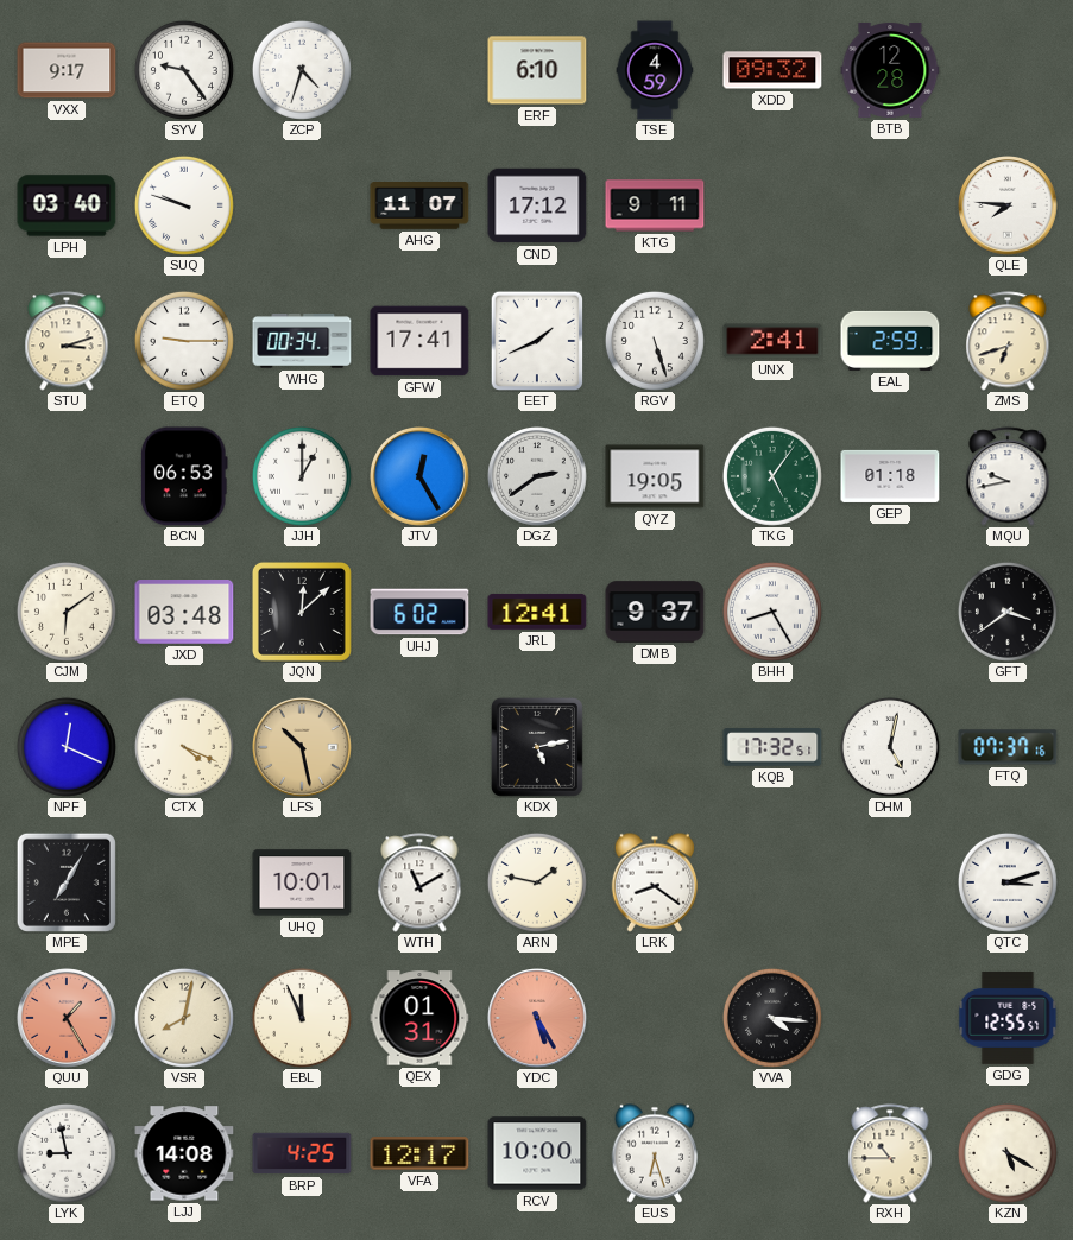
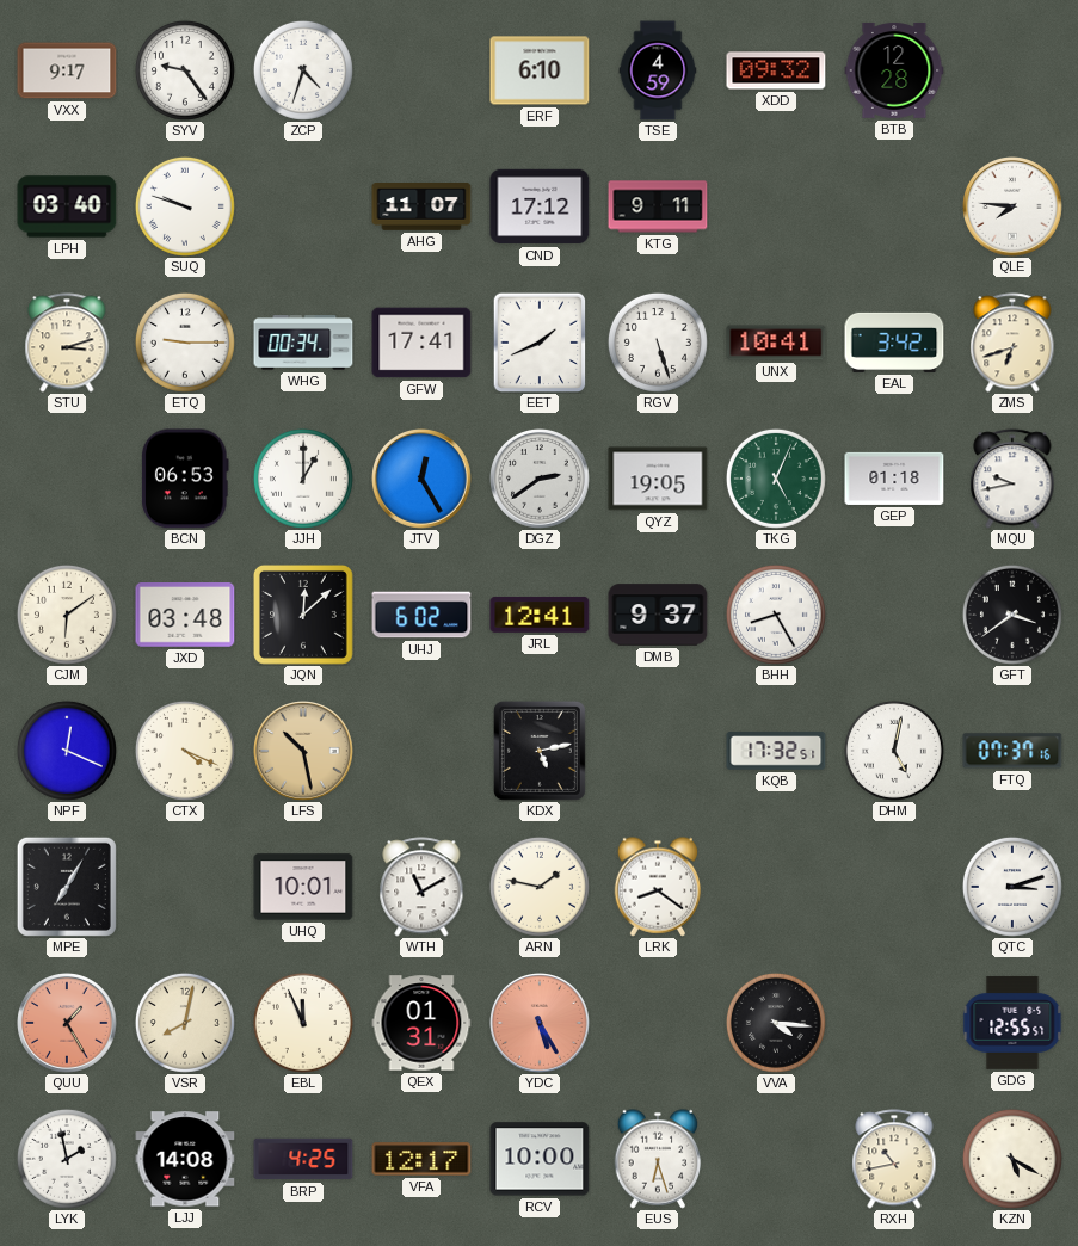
UNX: 2:41 -> 10:41
EAL: 2:59 -> 3:42
TKG: 5:06 -> 5:04
LYK: 8:58 -> 1:58
RXH: 10:45 -> 10:43
